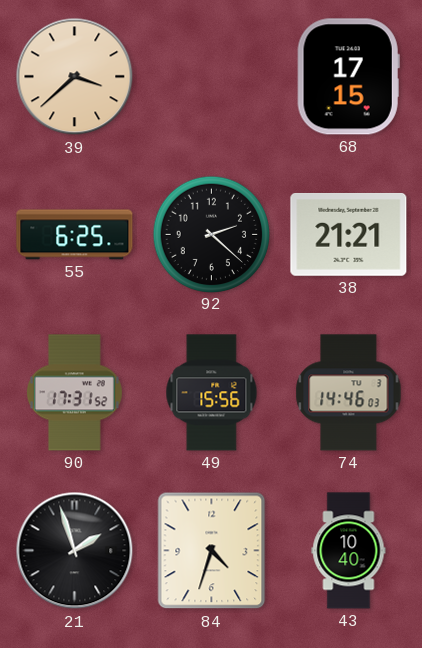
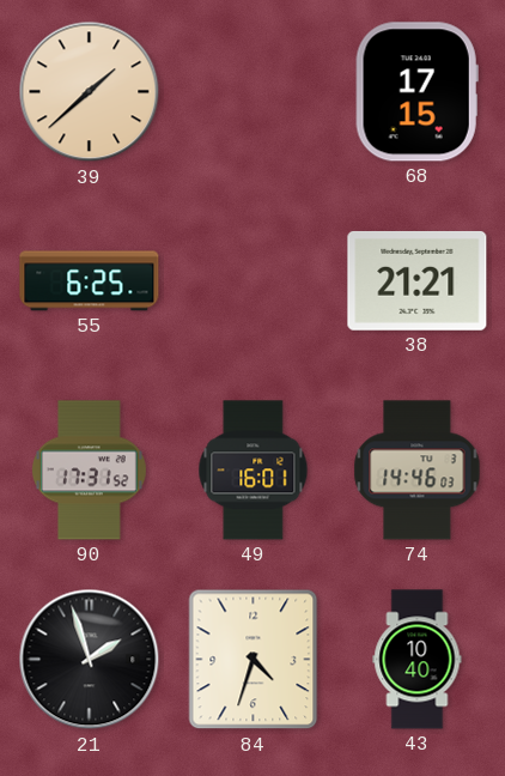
39: 3:38 -> 1:38
92: 2:22 -> none
49: 15:56 -> 16:01
